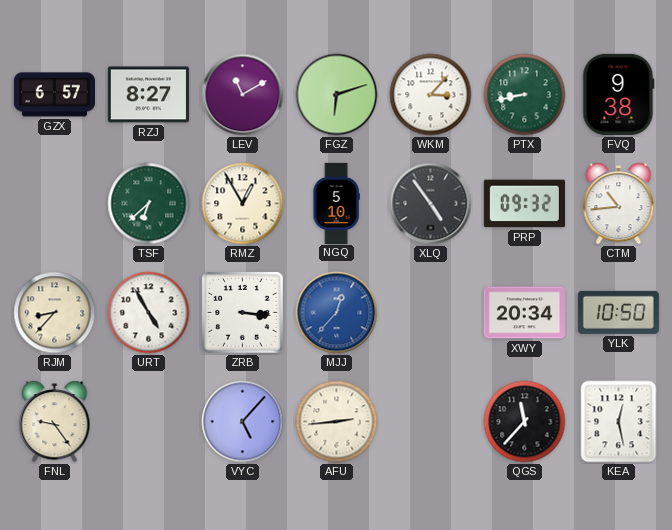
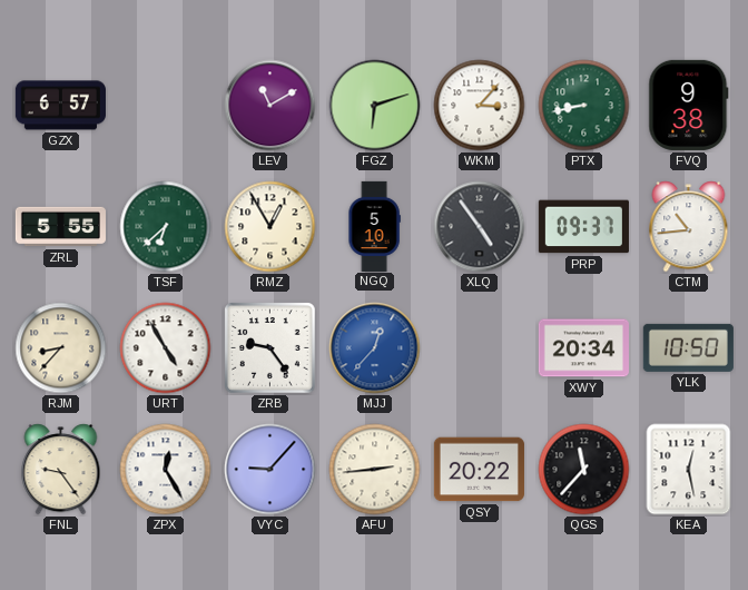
RZJ: 8:27 -> none
ZRL: none -> 5:55
PRP: 09:32 -> 09:37
ZRB: 3:16 -> 9:24
ZPX: none -> 12:25
VYC: 5:07 -> 9:07
QSY: none -> 20:22
